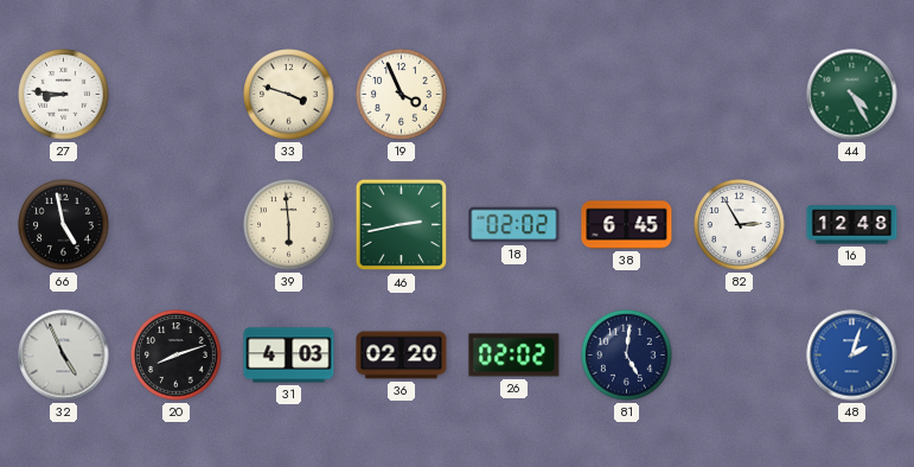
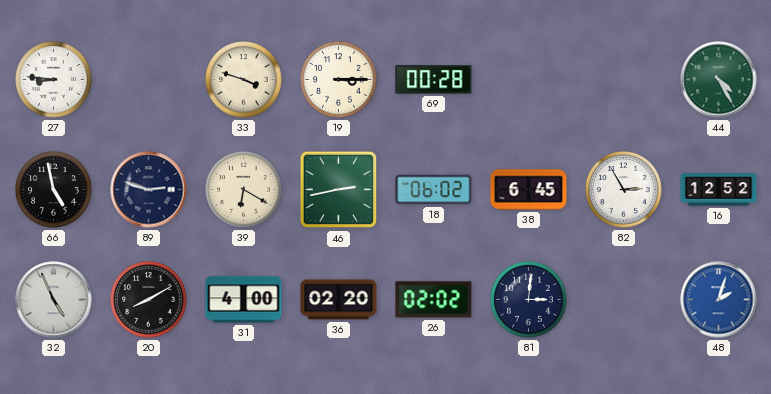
19: 3:56 -> 3:15
69: none -> 00:28
89: none -> 2:48
39: 5:59 -> 6:20
18: 02:02 -> 06:02
16: 12:48 -> 12:52
20: 8:12 -> 8:10
31: 4:03 -> 4:00
81: 5:01 -> 3:01
